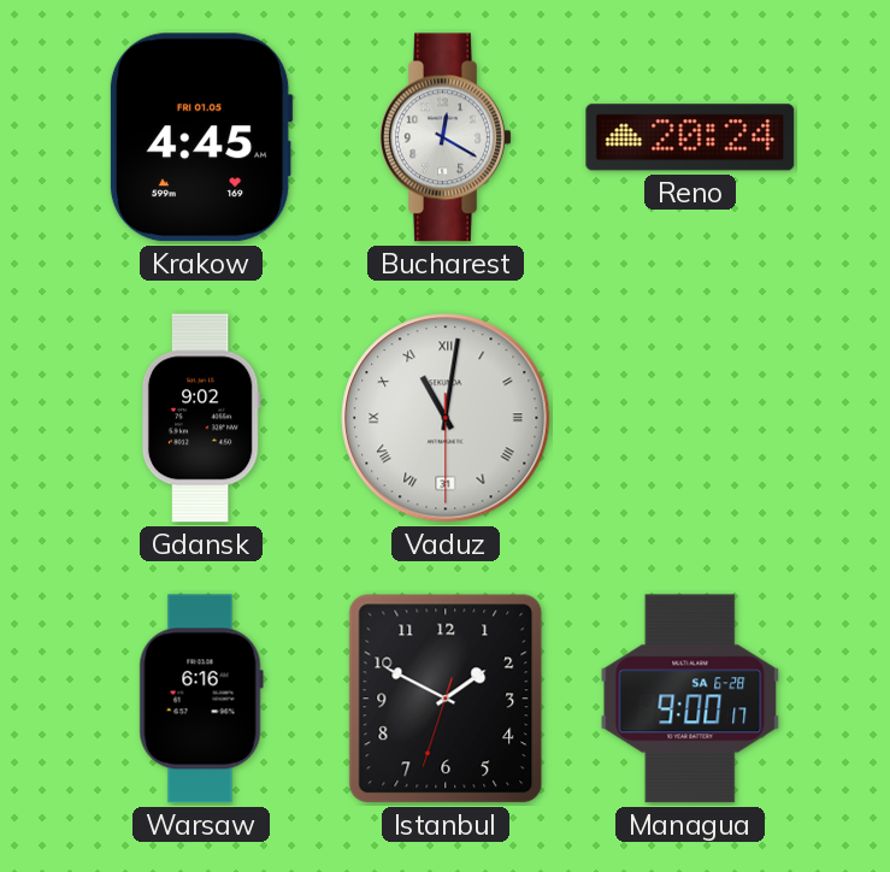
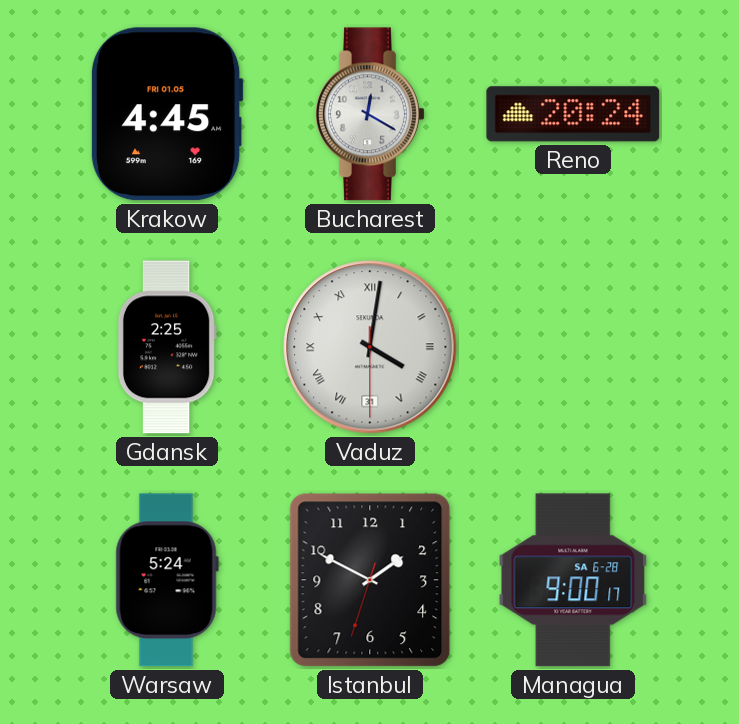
Gdansk: 9:02 -> 2:25
Vaduz: 11:01 -> 4:01
Warsaw: 6:16 -> 5:24
